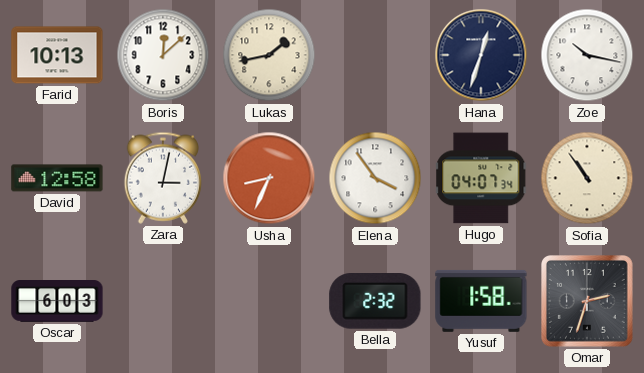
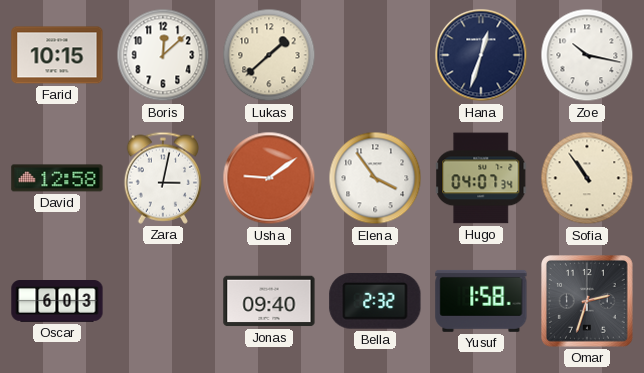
Farid: 10:13 -> 10:15
Lukas: 1:43 -> 1:38
Usha: 8:34 -> 9:09
Jonas: none -> 09:40
